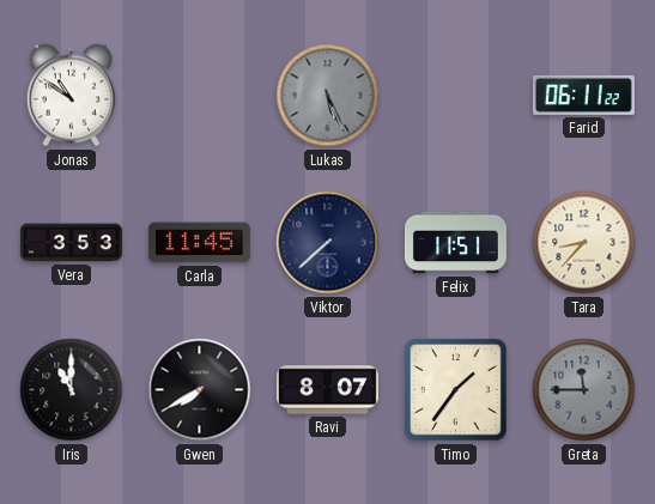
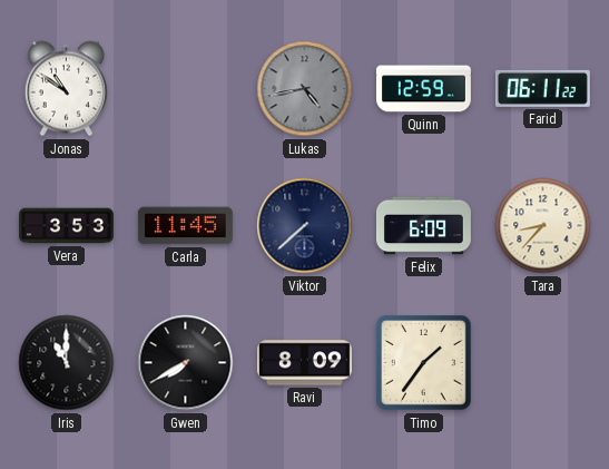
Lukas: 5:26 -> 4:43
Quinn: none -> 12:59
Felix: 11:51 -> 6:09
Ravi: 8:07 -> 8:09
Greta: 11:45 -> none
